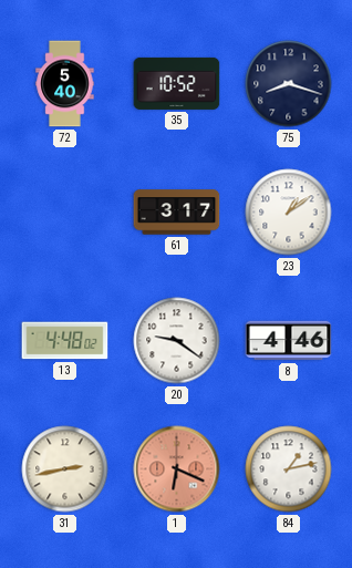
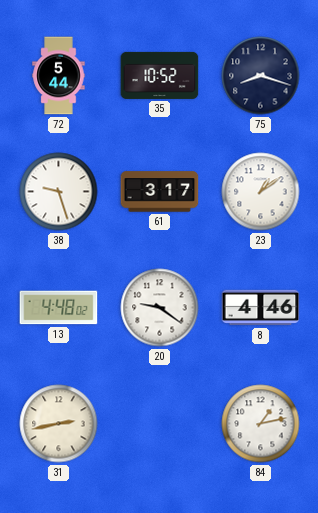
72: 5:40 -> 5:44
38: none -> 9:27
1: 6:19 -> none
